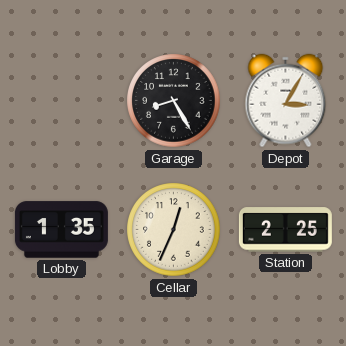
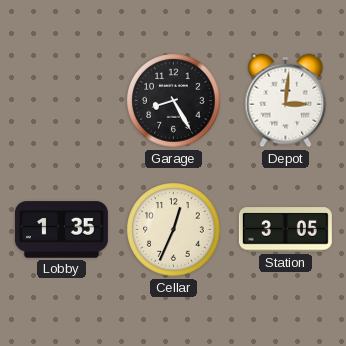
Depot: 3:05 -> 3:01
Station: 2:25 -> 3:05
